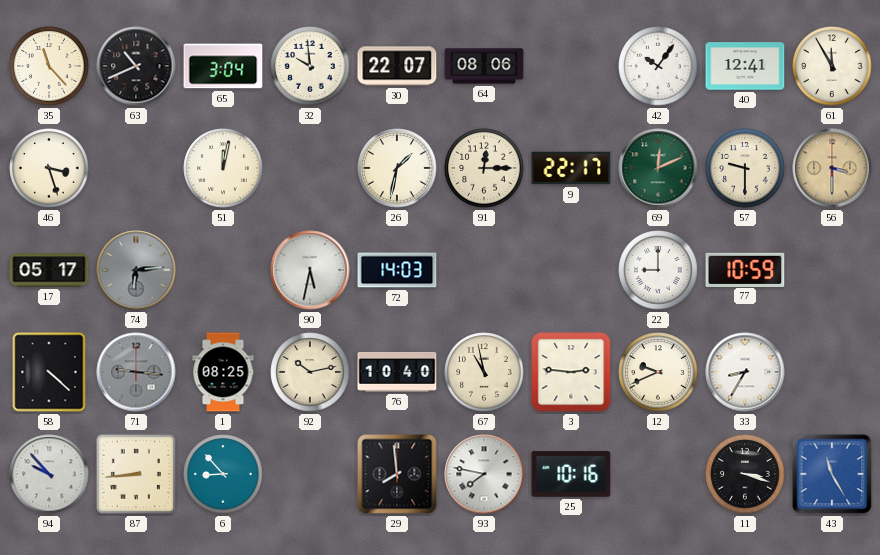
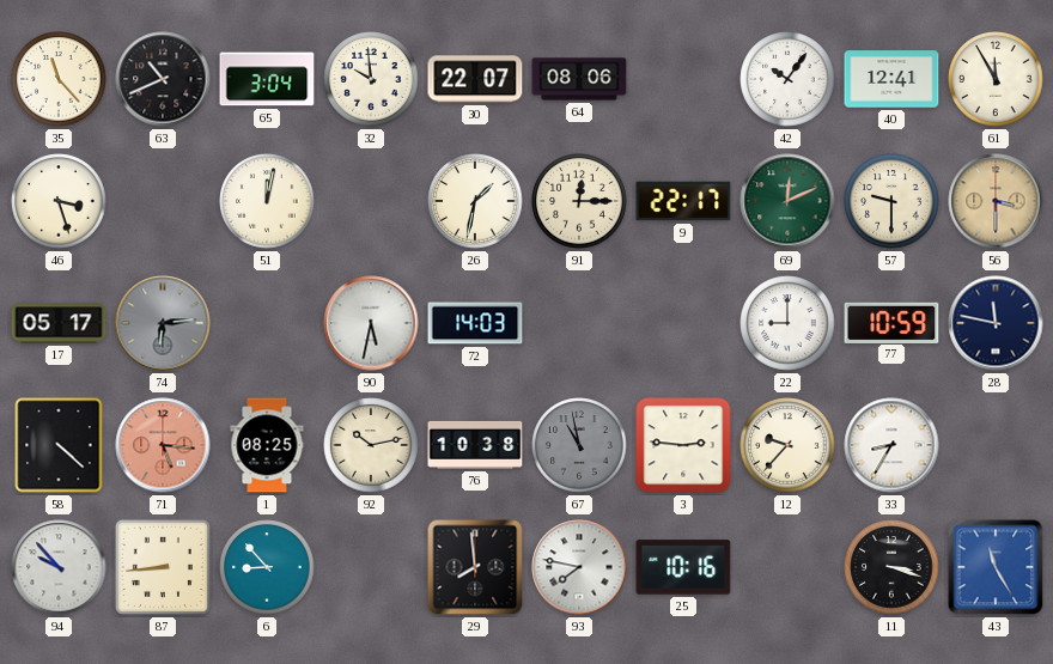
28: none -> 11:47
71: 9:16 -> 5:16
71 dial: grey -> salmon
76: 10:40 -> 10:38
67 dial: cream -> grey
12: 9:41 -> 9:37
